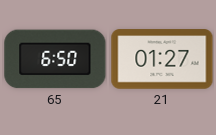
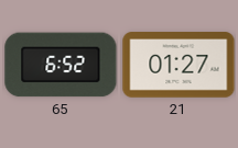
65: 6:50 -> 6:52
